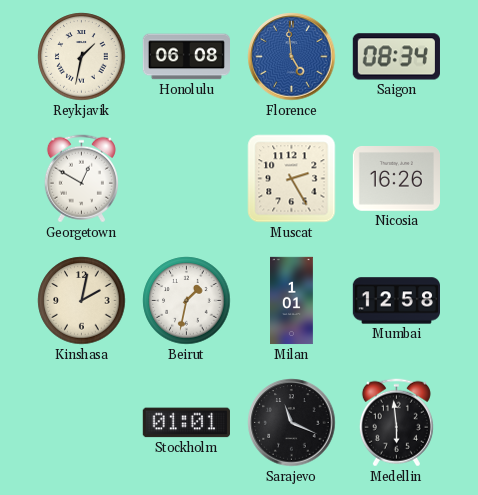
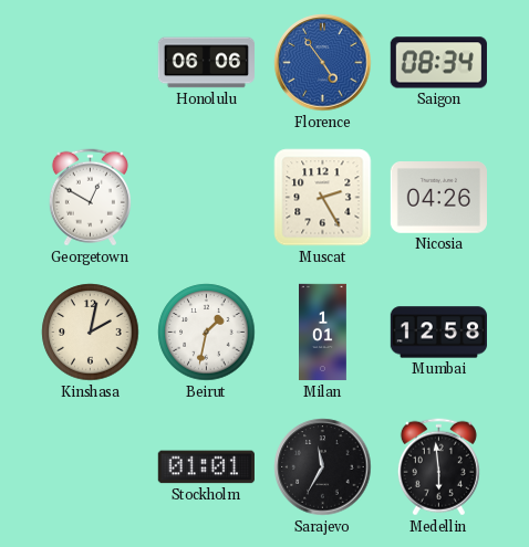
Reykjavik: 1:32 -> none
Honolulu: 06:08 -> 06:06
Florence: 4:59 -> 4:54
Nicosia: 16:26 -> 04:26
Sarajevo: 11:19 -> 11:35
